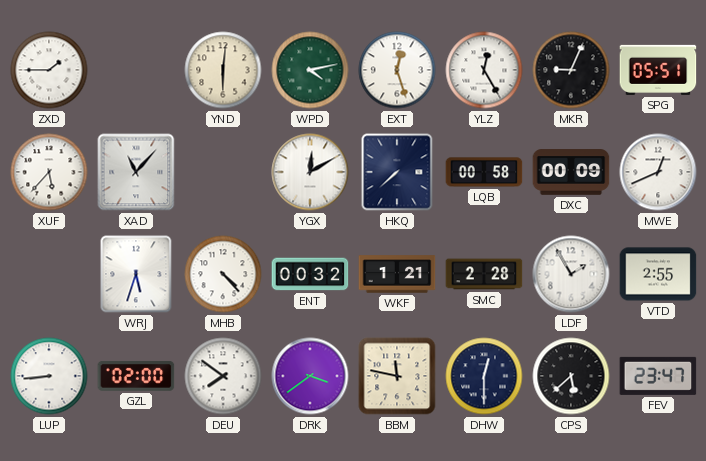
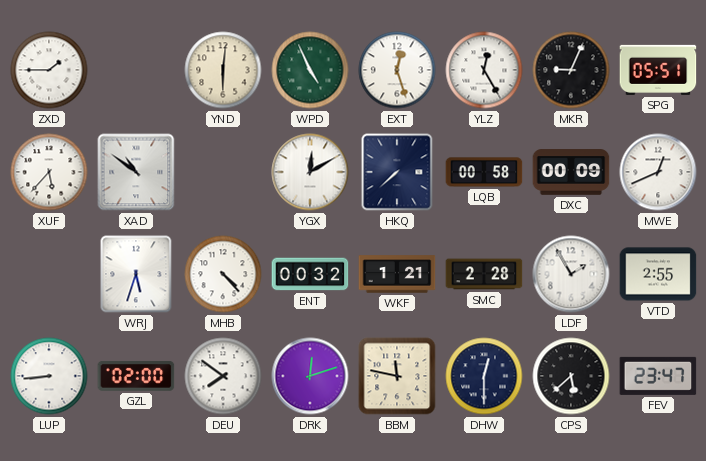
WPD: 4:13 -> 4:56
XAD: 11:07 -> 10:51
DRK: 3:39 -> 12:12
